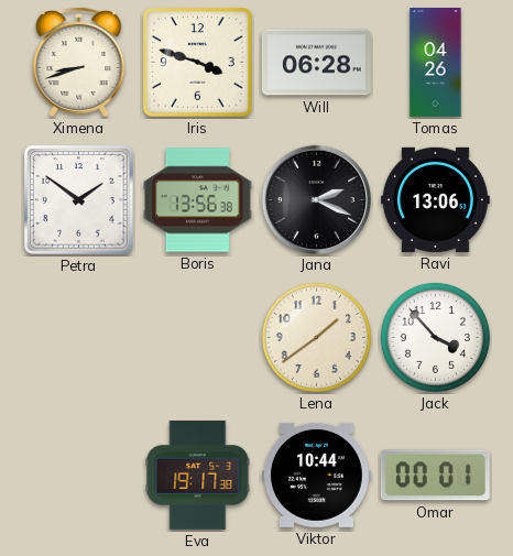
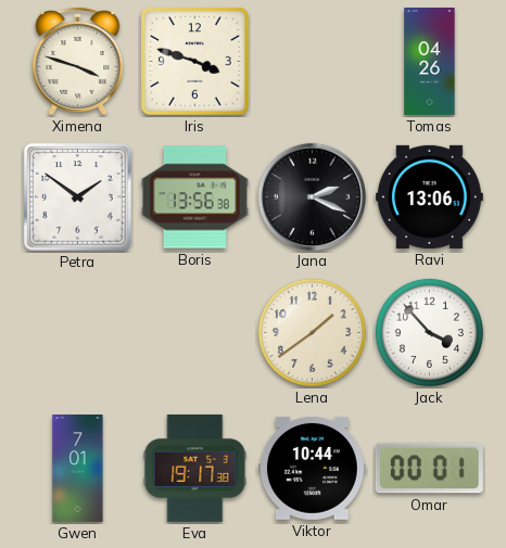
Ximena: 8:42 -> 3:48
Will: 06:28 -> none
Gwen: none -> 7:01
